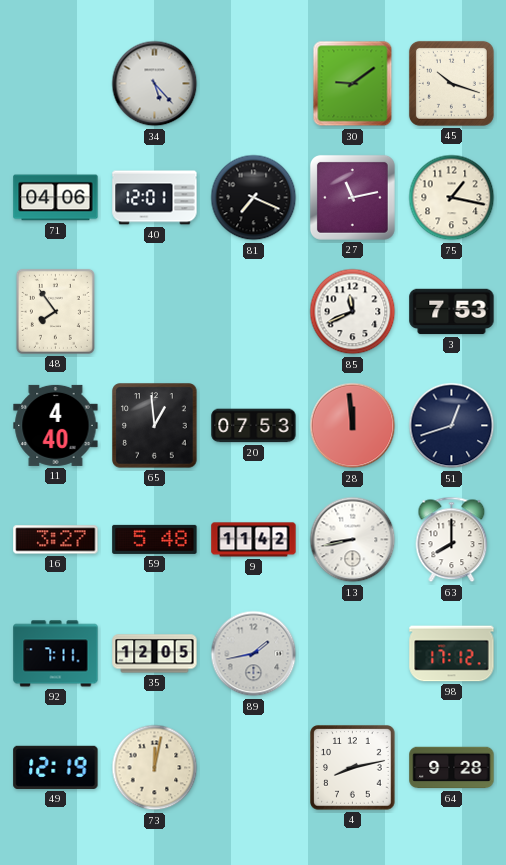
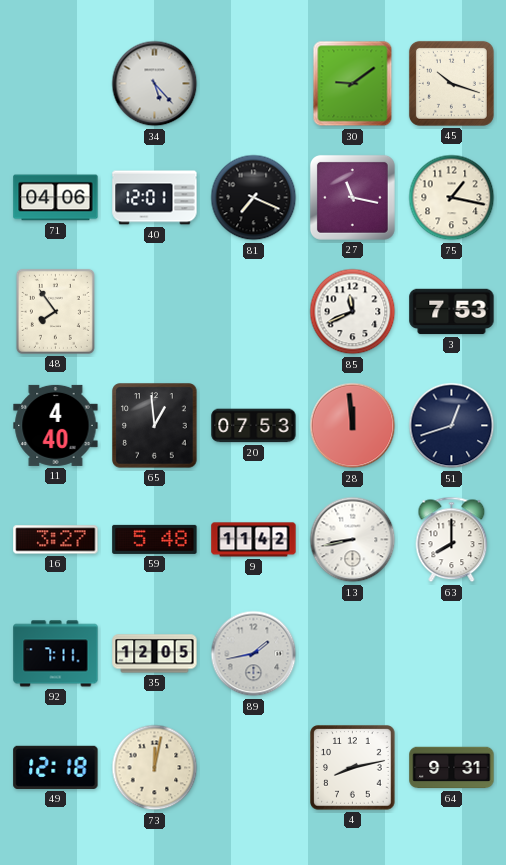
27: 11:13 -> 11:17
98: 17:12 -> none
49: 12:19 -> 12:18
64: 9:28 -> 9:31
